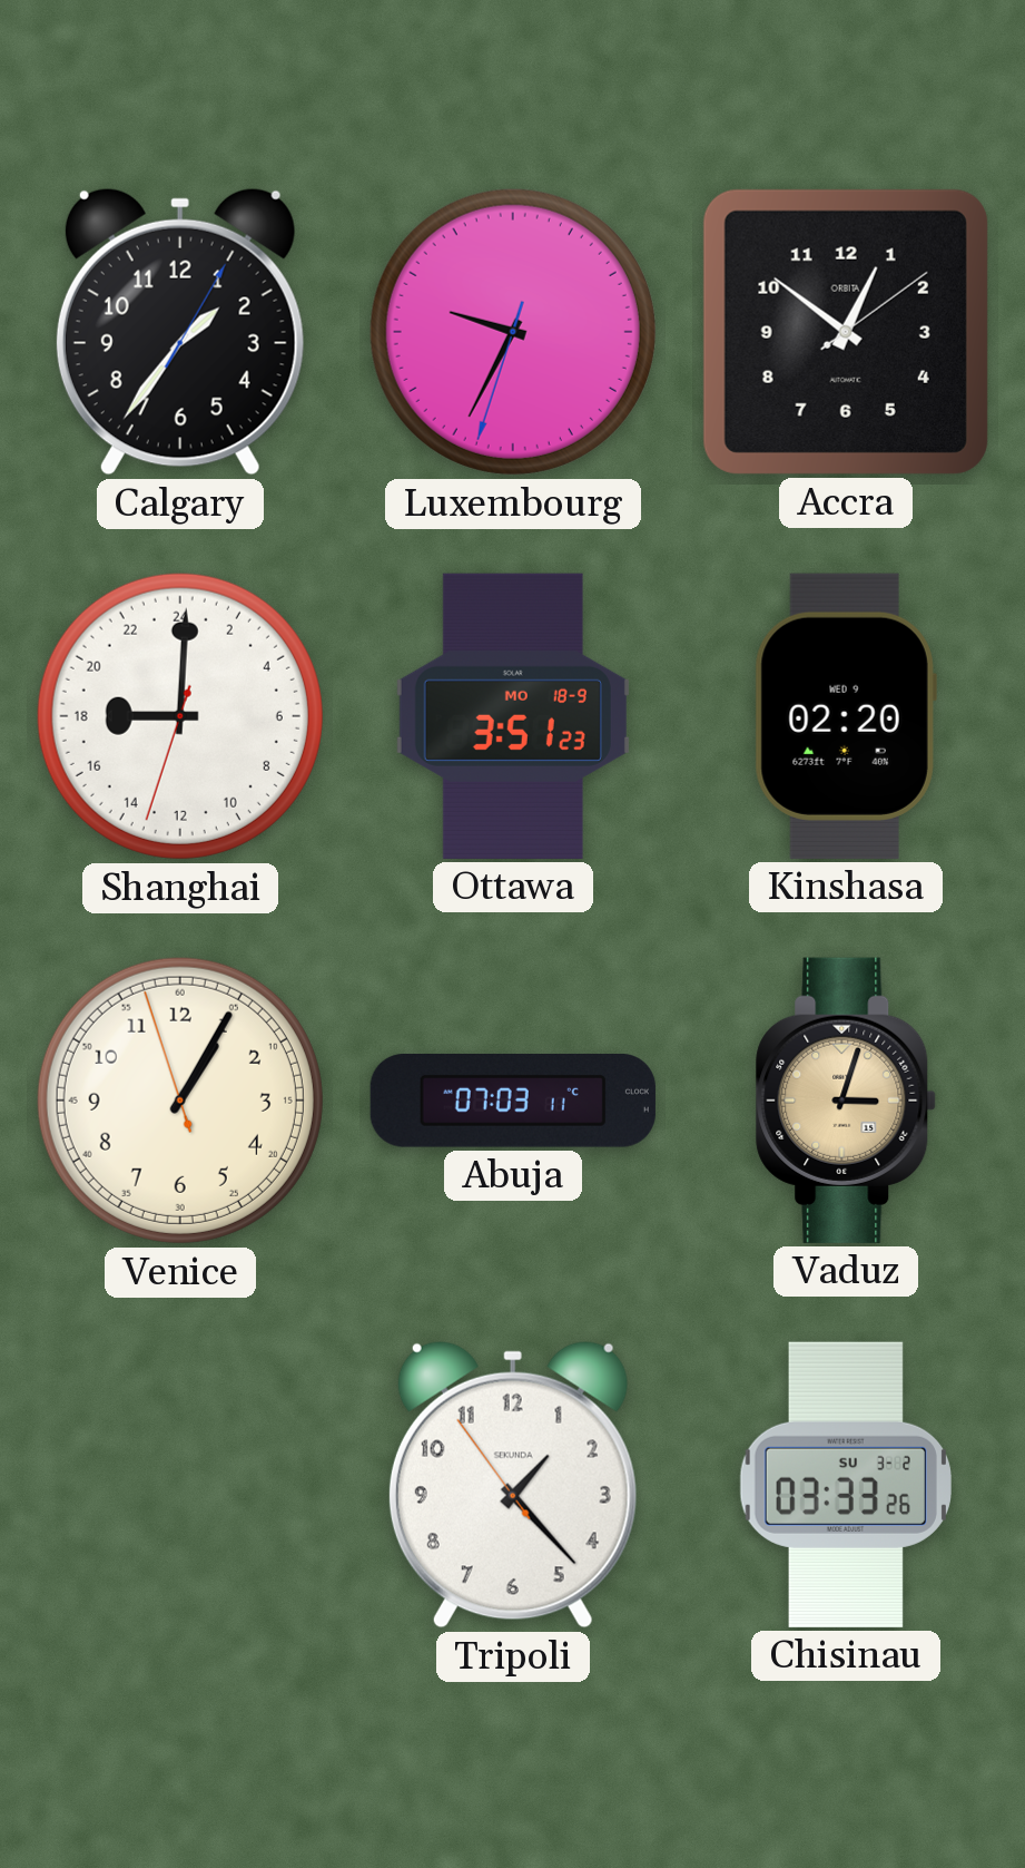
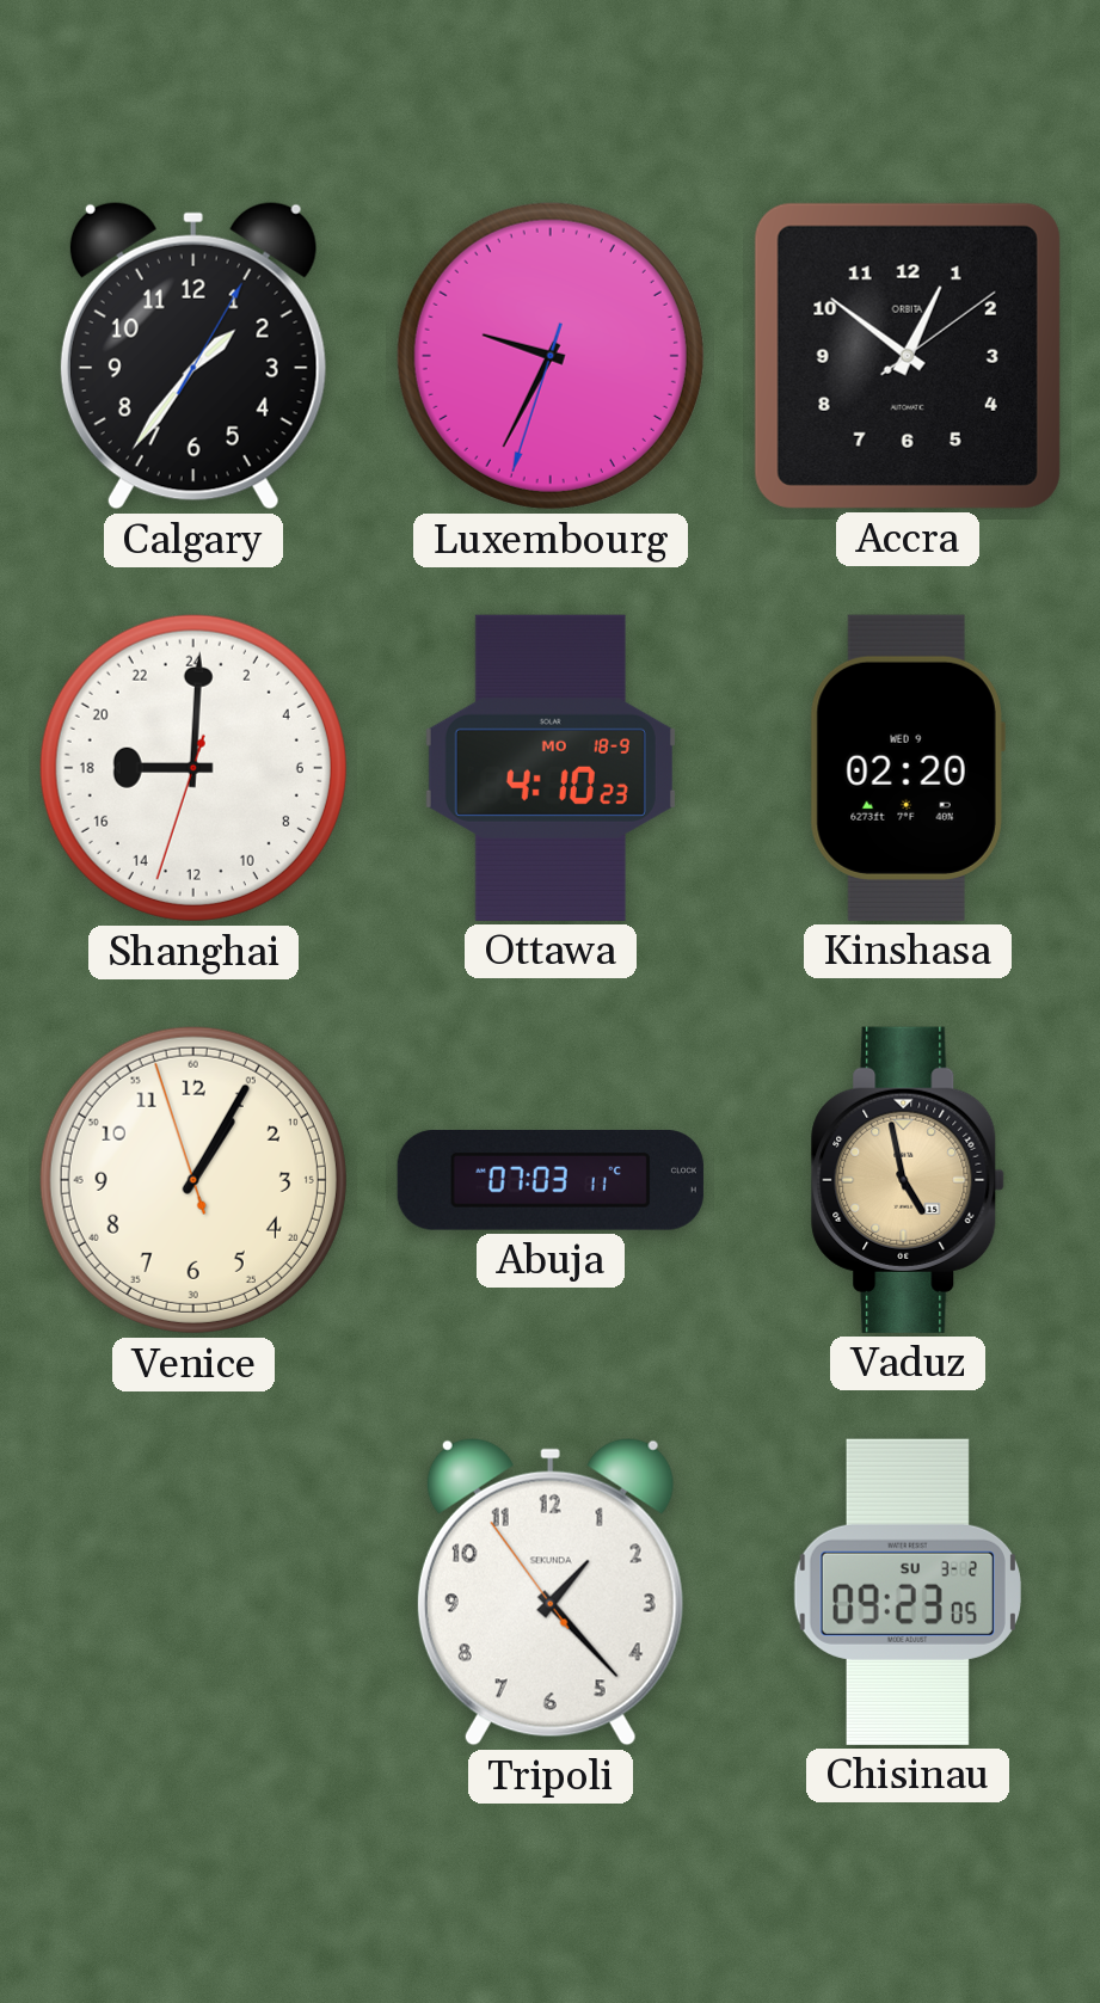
Ottawa: 3:51 -> 4:10
Vaduz: 3:03 -> 4:58
Chisinau: 03:33 -> 09:23
